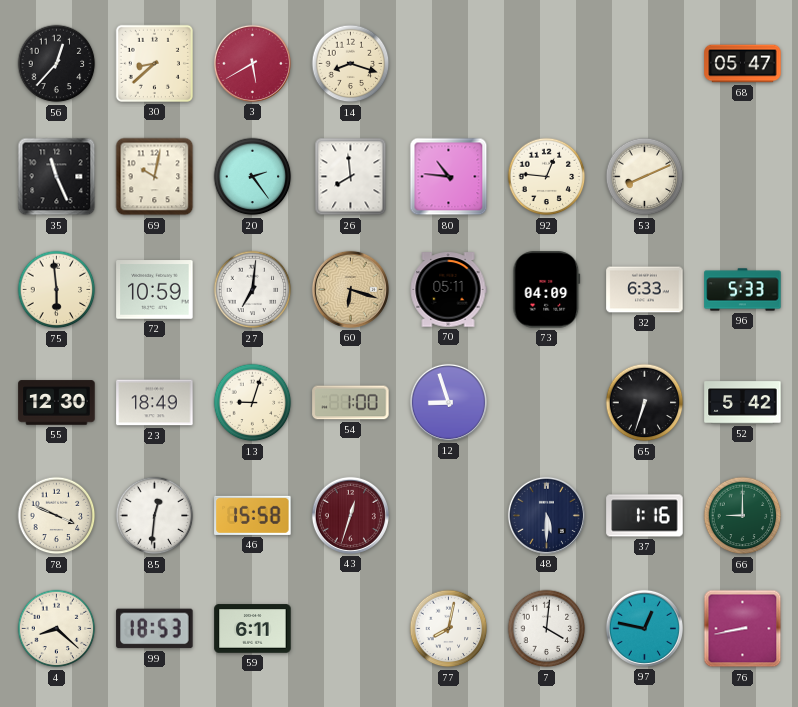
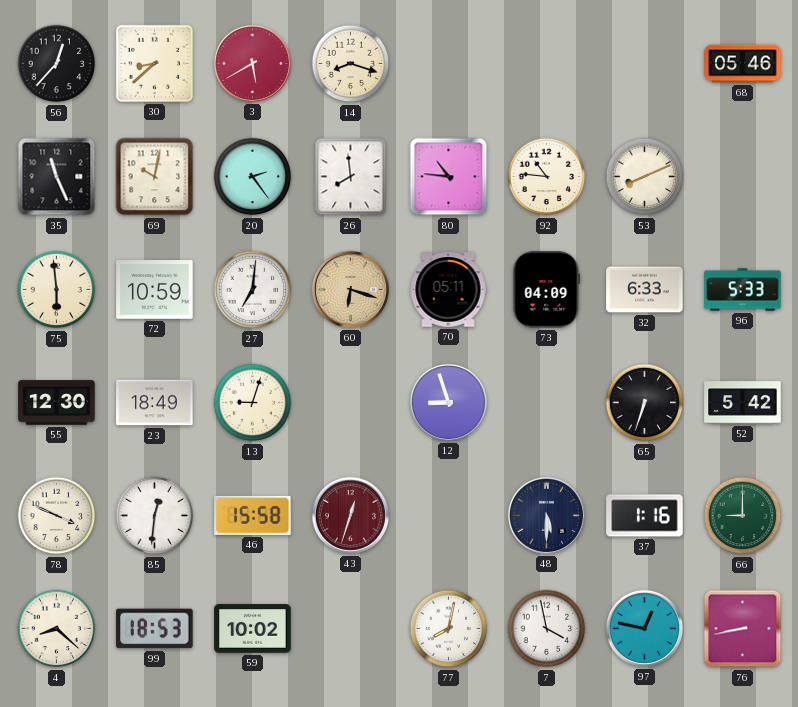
68: 05:47 -> 05:46
92: 12:46 -> 10:46
54: 1:00 -> none
59: 6:11 -> 10:02
7: 4:01 -> 3:58
